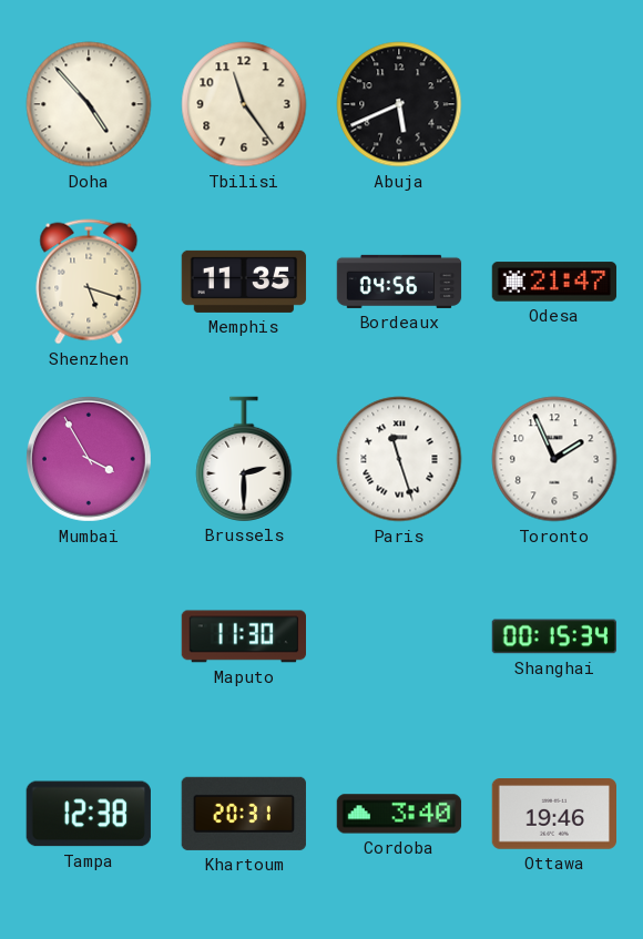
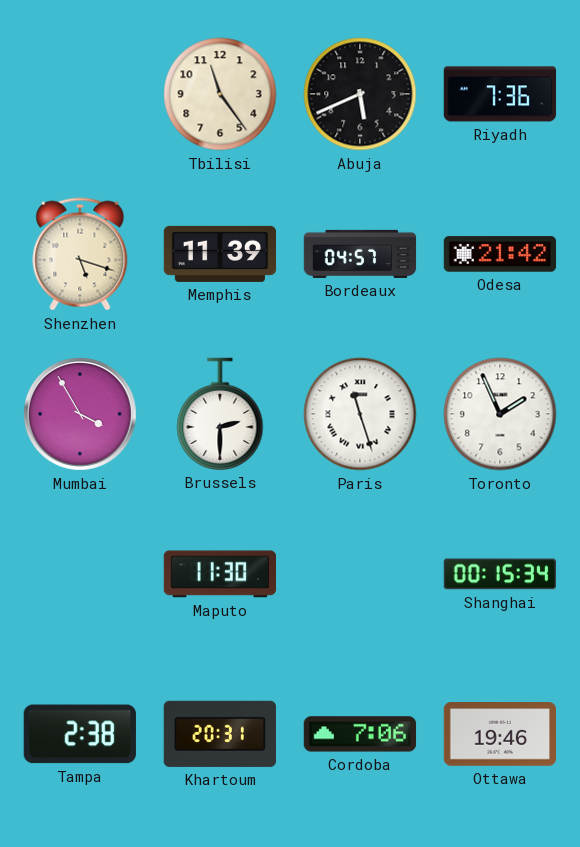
Doha: 4:53 -> none
Riyadh: none -> 7:36
Memphis: 11:35 -> 11:39
Bordeaux: 04:56 -> 04:57
Odesa: 21:47 -> 21:42
Tampa: 12:38 -> 2:38
Cordoba: 3:40 -> 7:06
